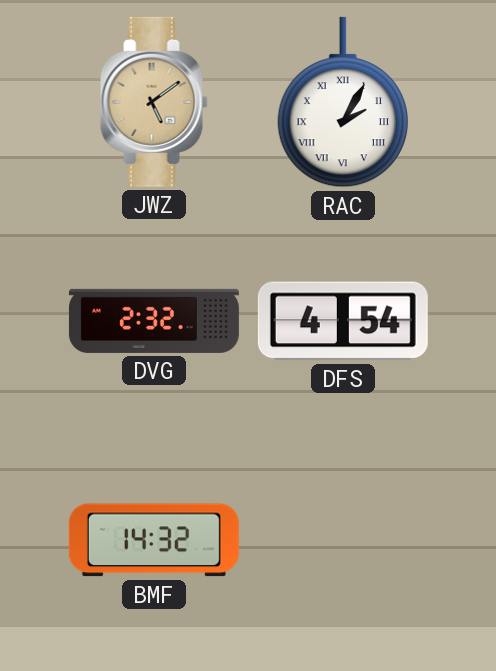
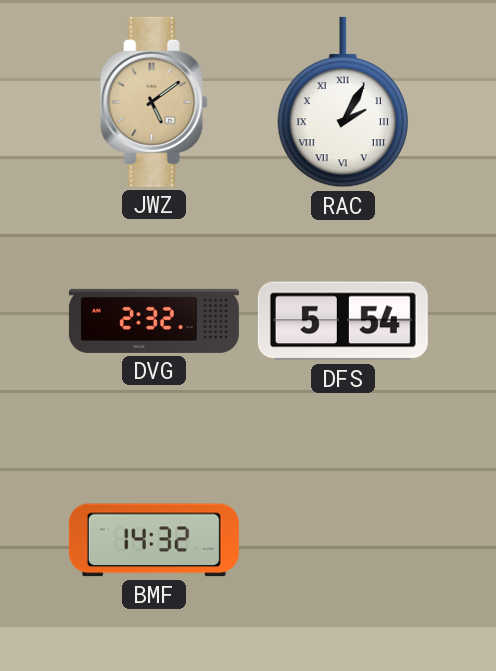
DFS: 4:54 -> 5:54
